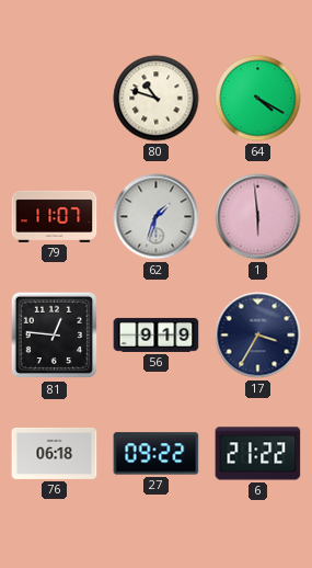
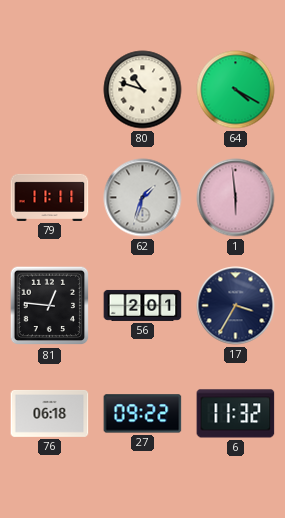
79: 11:07 -> 11:11
56: 9:19 -> 2:01
6: 21:22 -> 11:32
